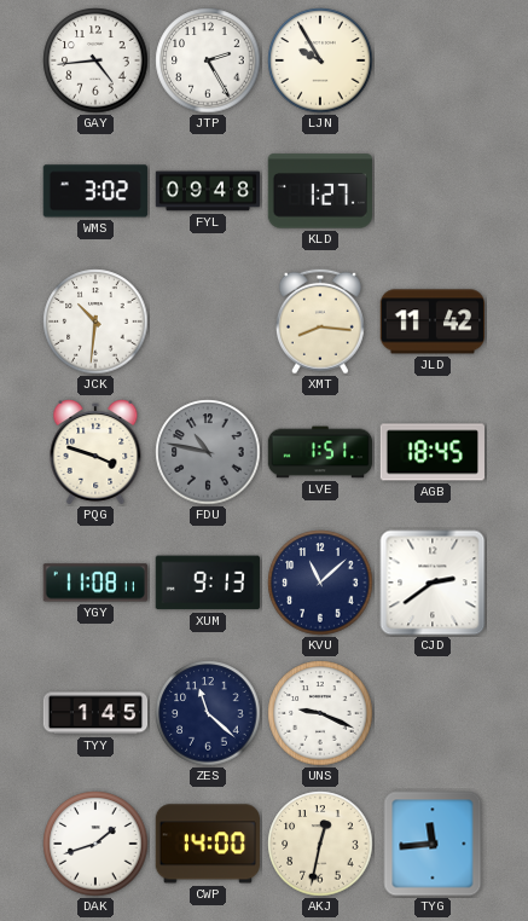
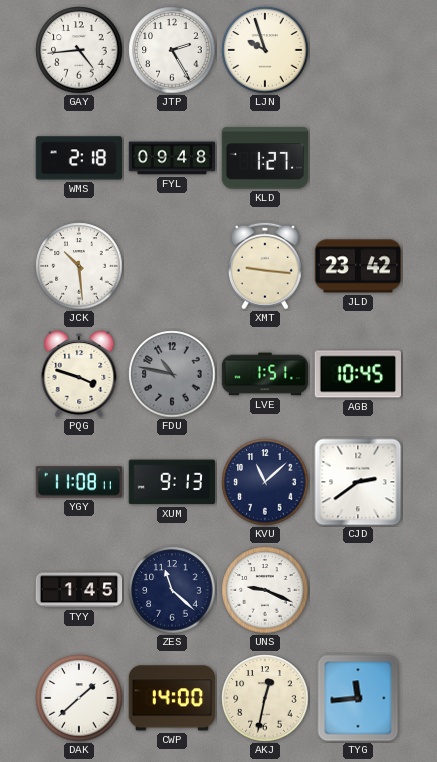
LJN: 9:55 -> 9:57
WMS: 3:02 -> 2:18
JCK: 10:31 -> 10:29
XMT: 8:16 -> 9:16
JLD: 11:42 -> 23:42
AGB: 18:45 -> 10:45
DAK: 1:42 -> 1:38
